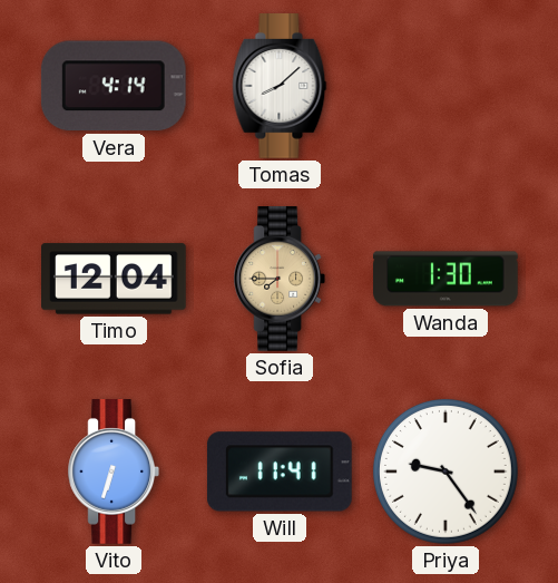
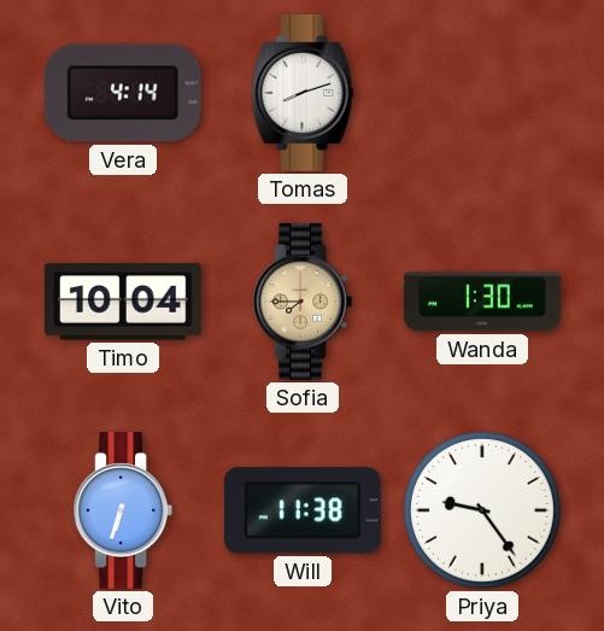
Tomas: 8:08 -> 8:12
Timo: 12:04 -> 10:04
Will: 11:41 -> 11:38
